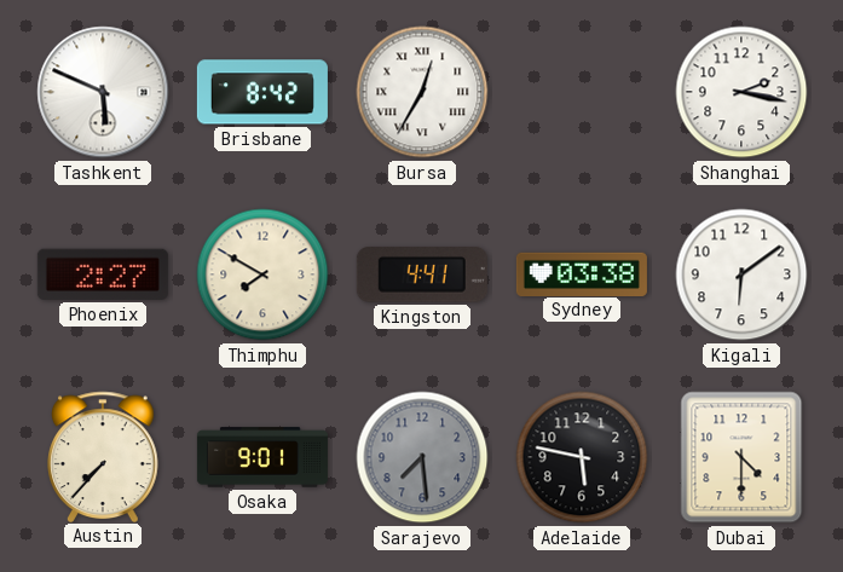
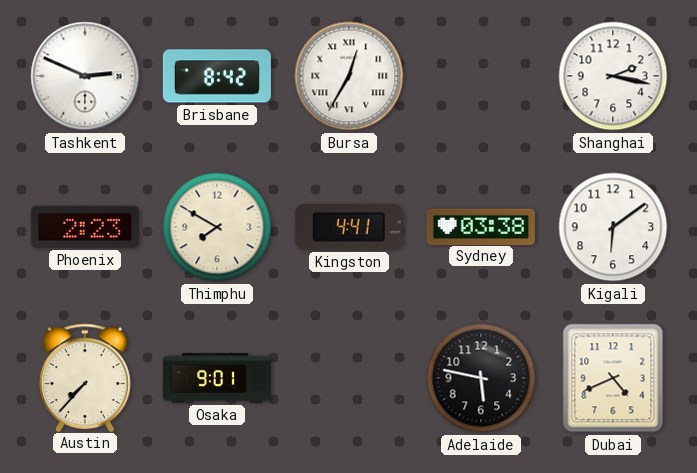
Tashkent: 5:49 -> 2:49
Phoenix: 2:27 -> 2:23
Sarajevo: 7:29 -> none
Dubai: 4:30 -> 4:41
